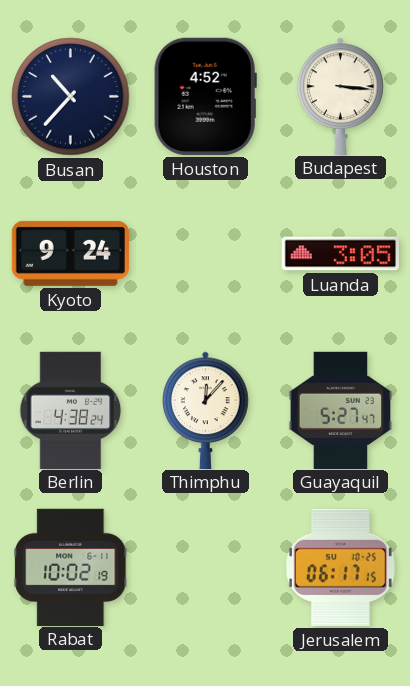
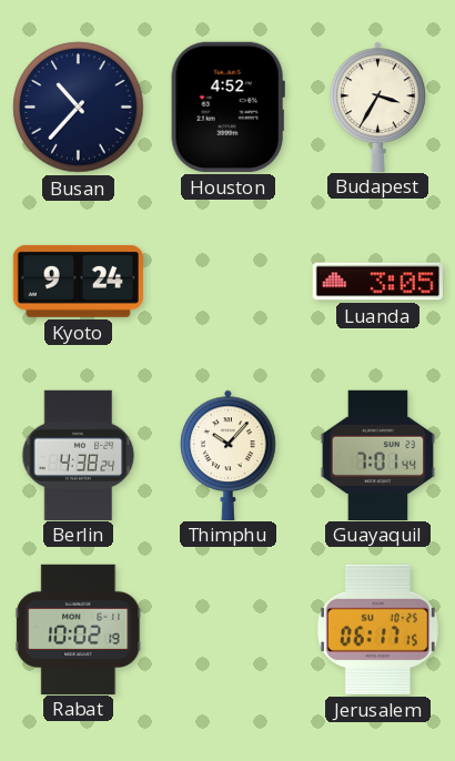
Budapest: 3:16 -> 3:35
Thimphu: 12:07 -> 10:07
Guayaquil: 5:27 -> 7:01
